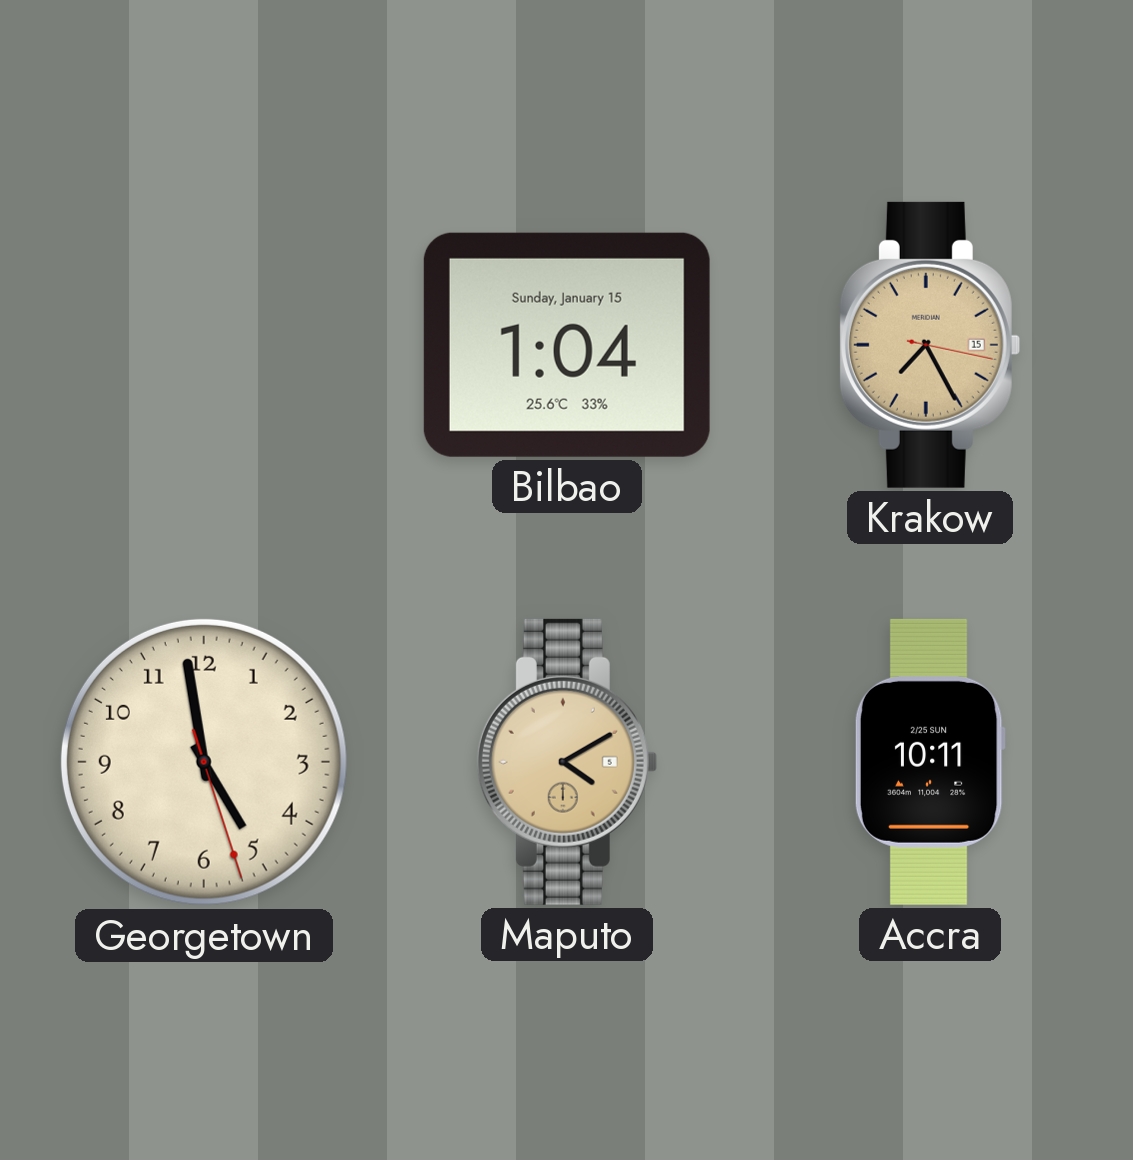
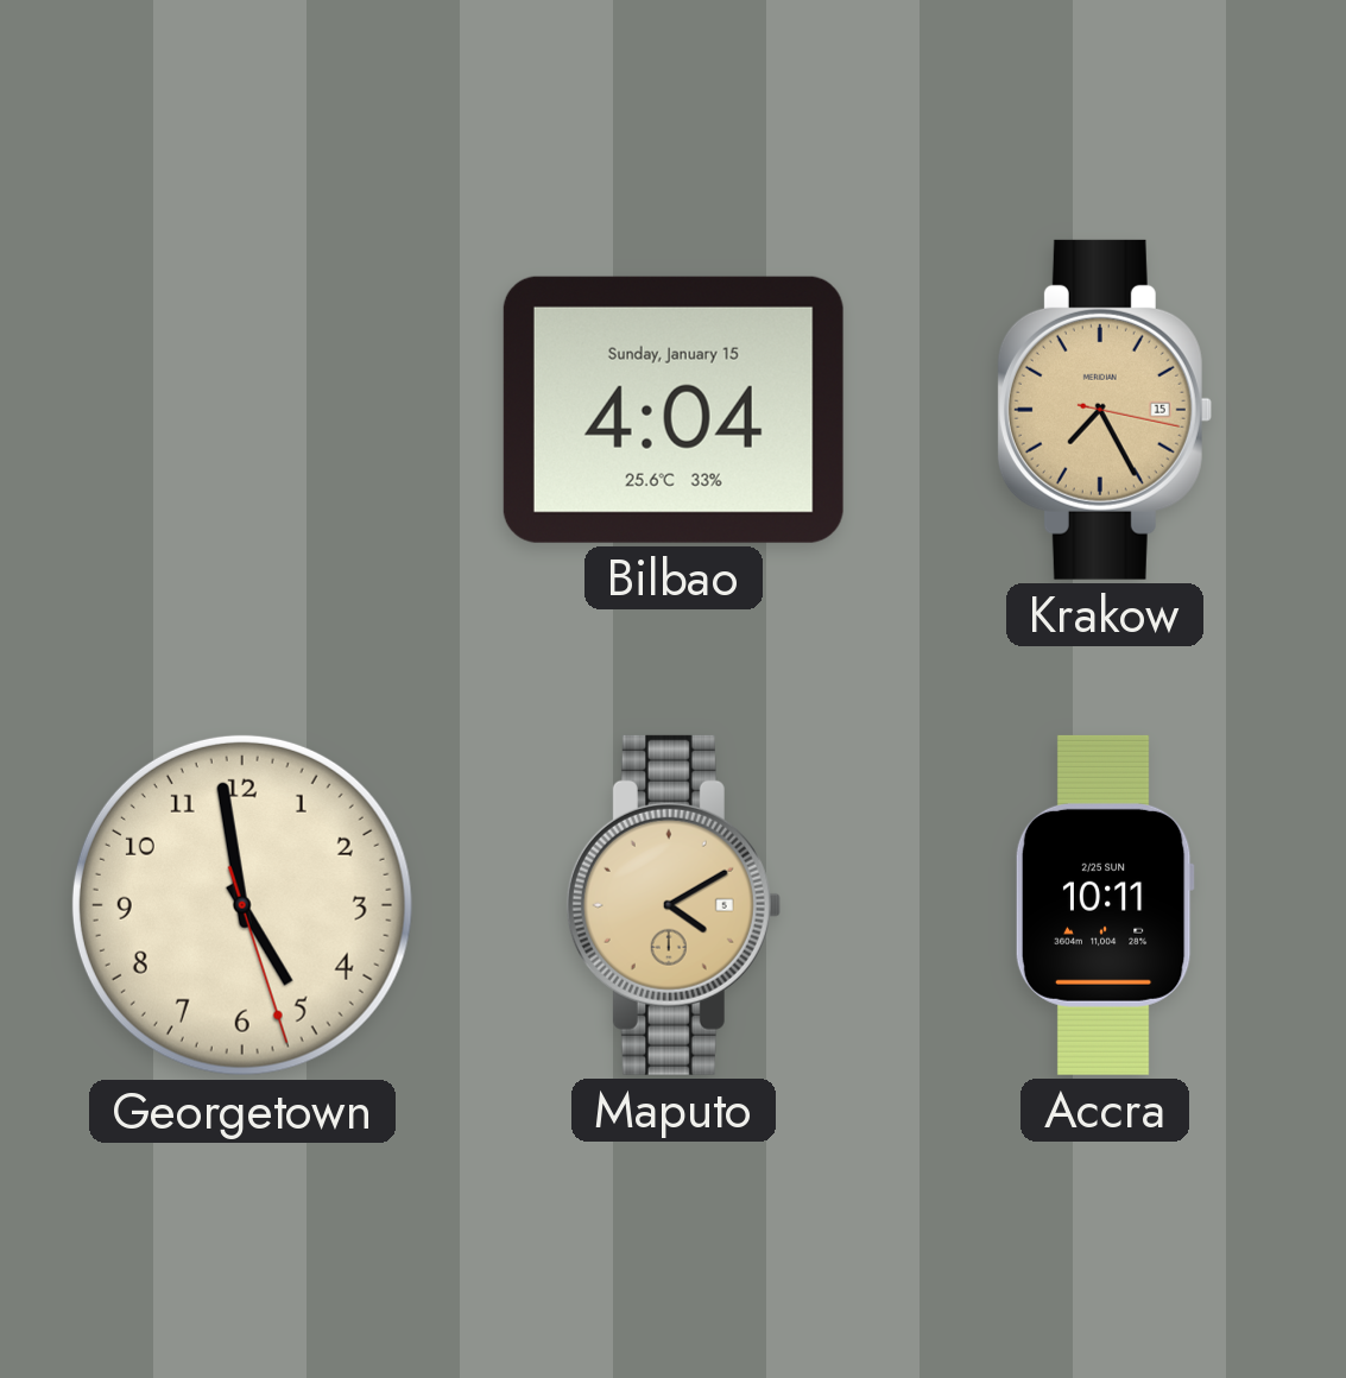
Bilbao: 1:04 -> 4:04
